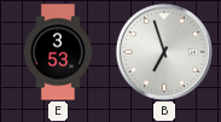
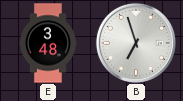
E: 3:53 -> 3:48
